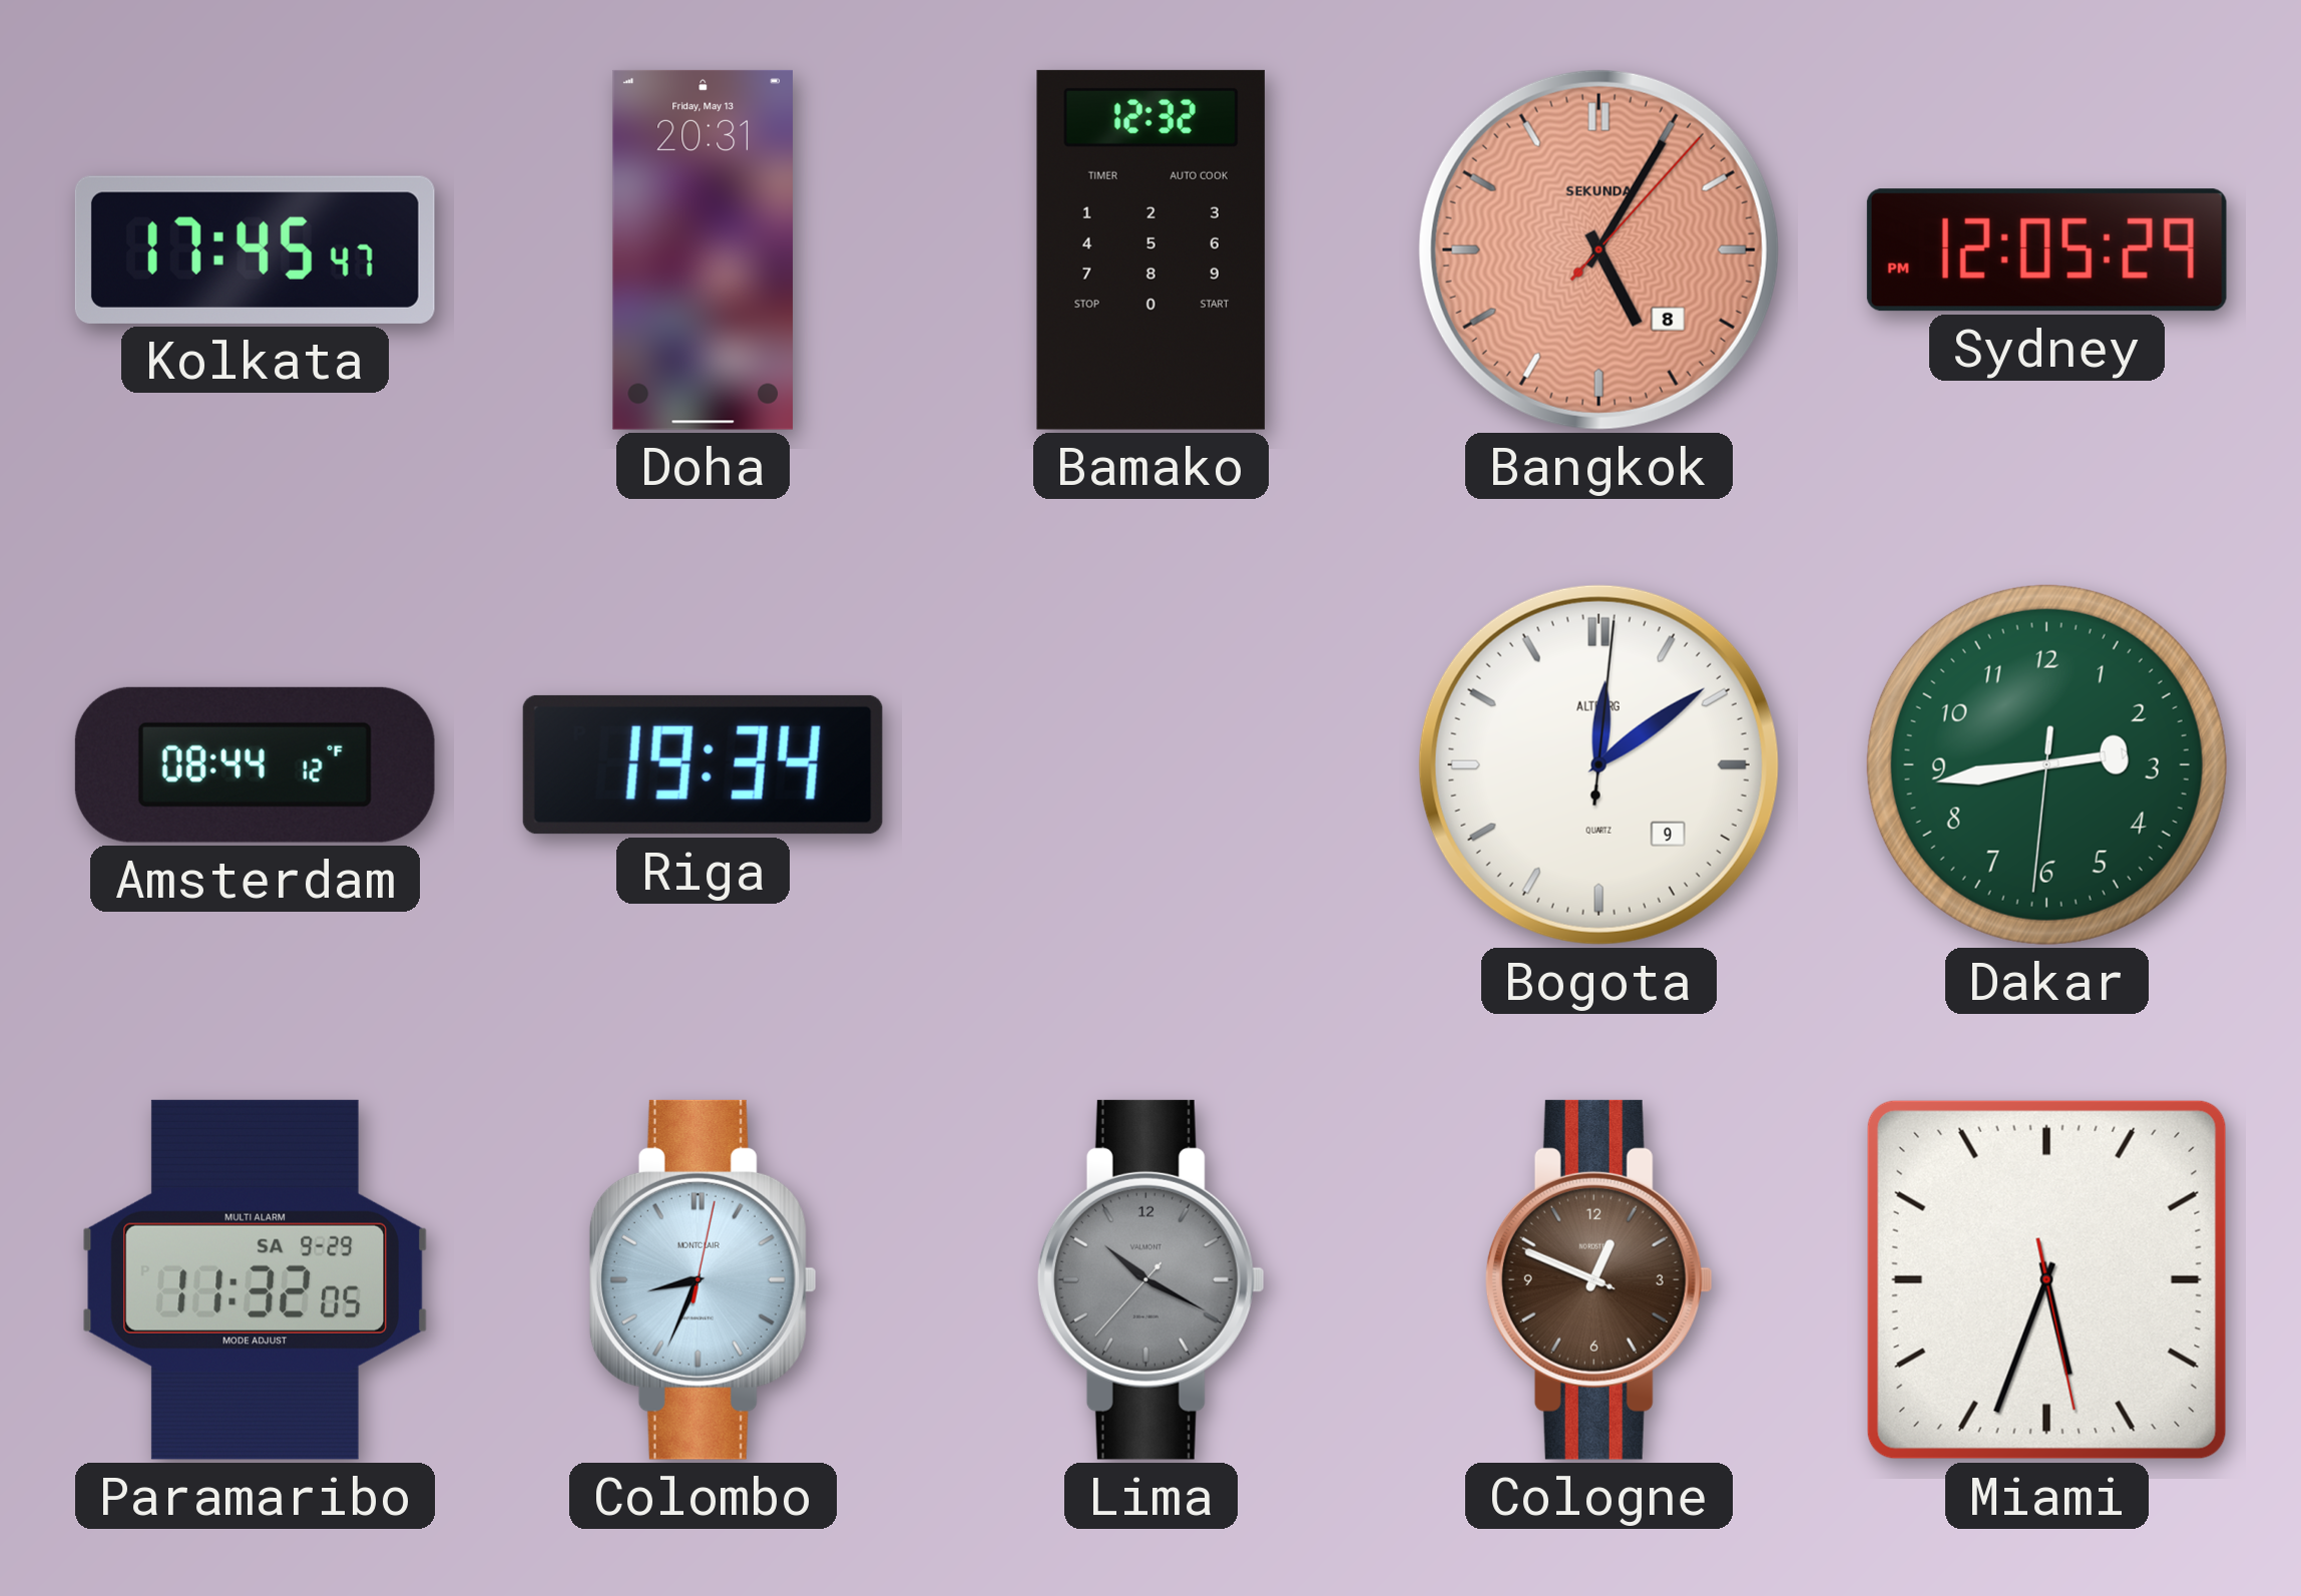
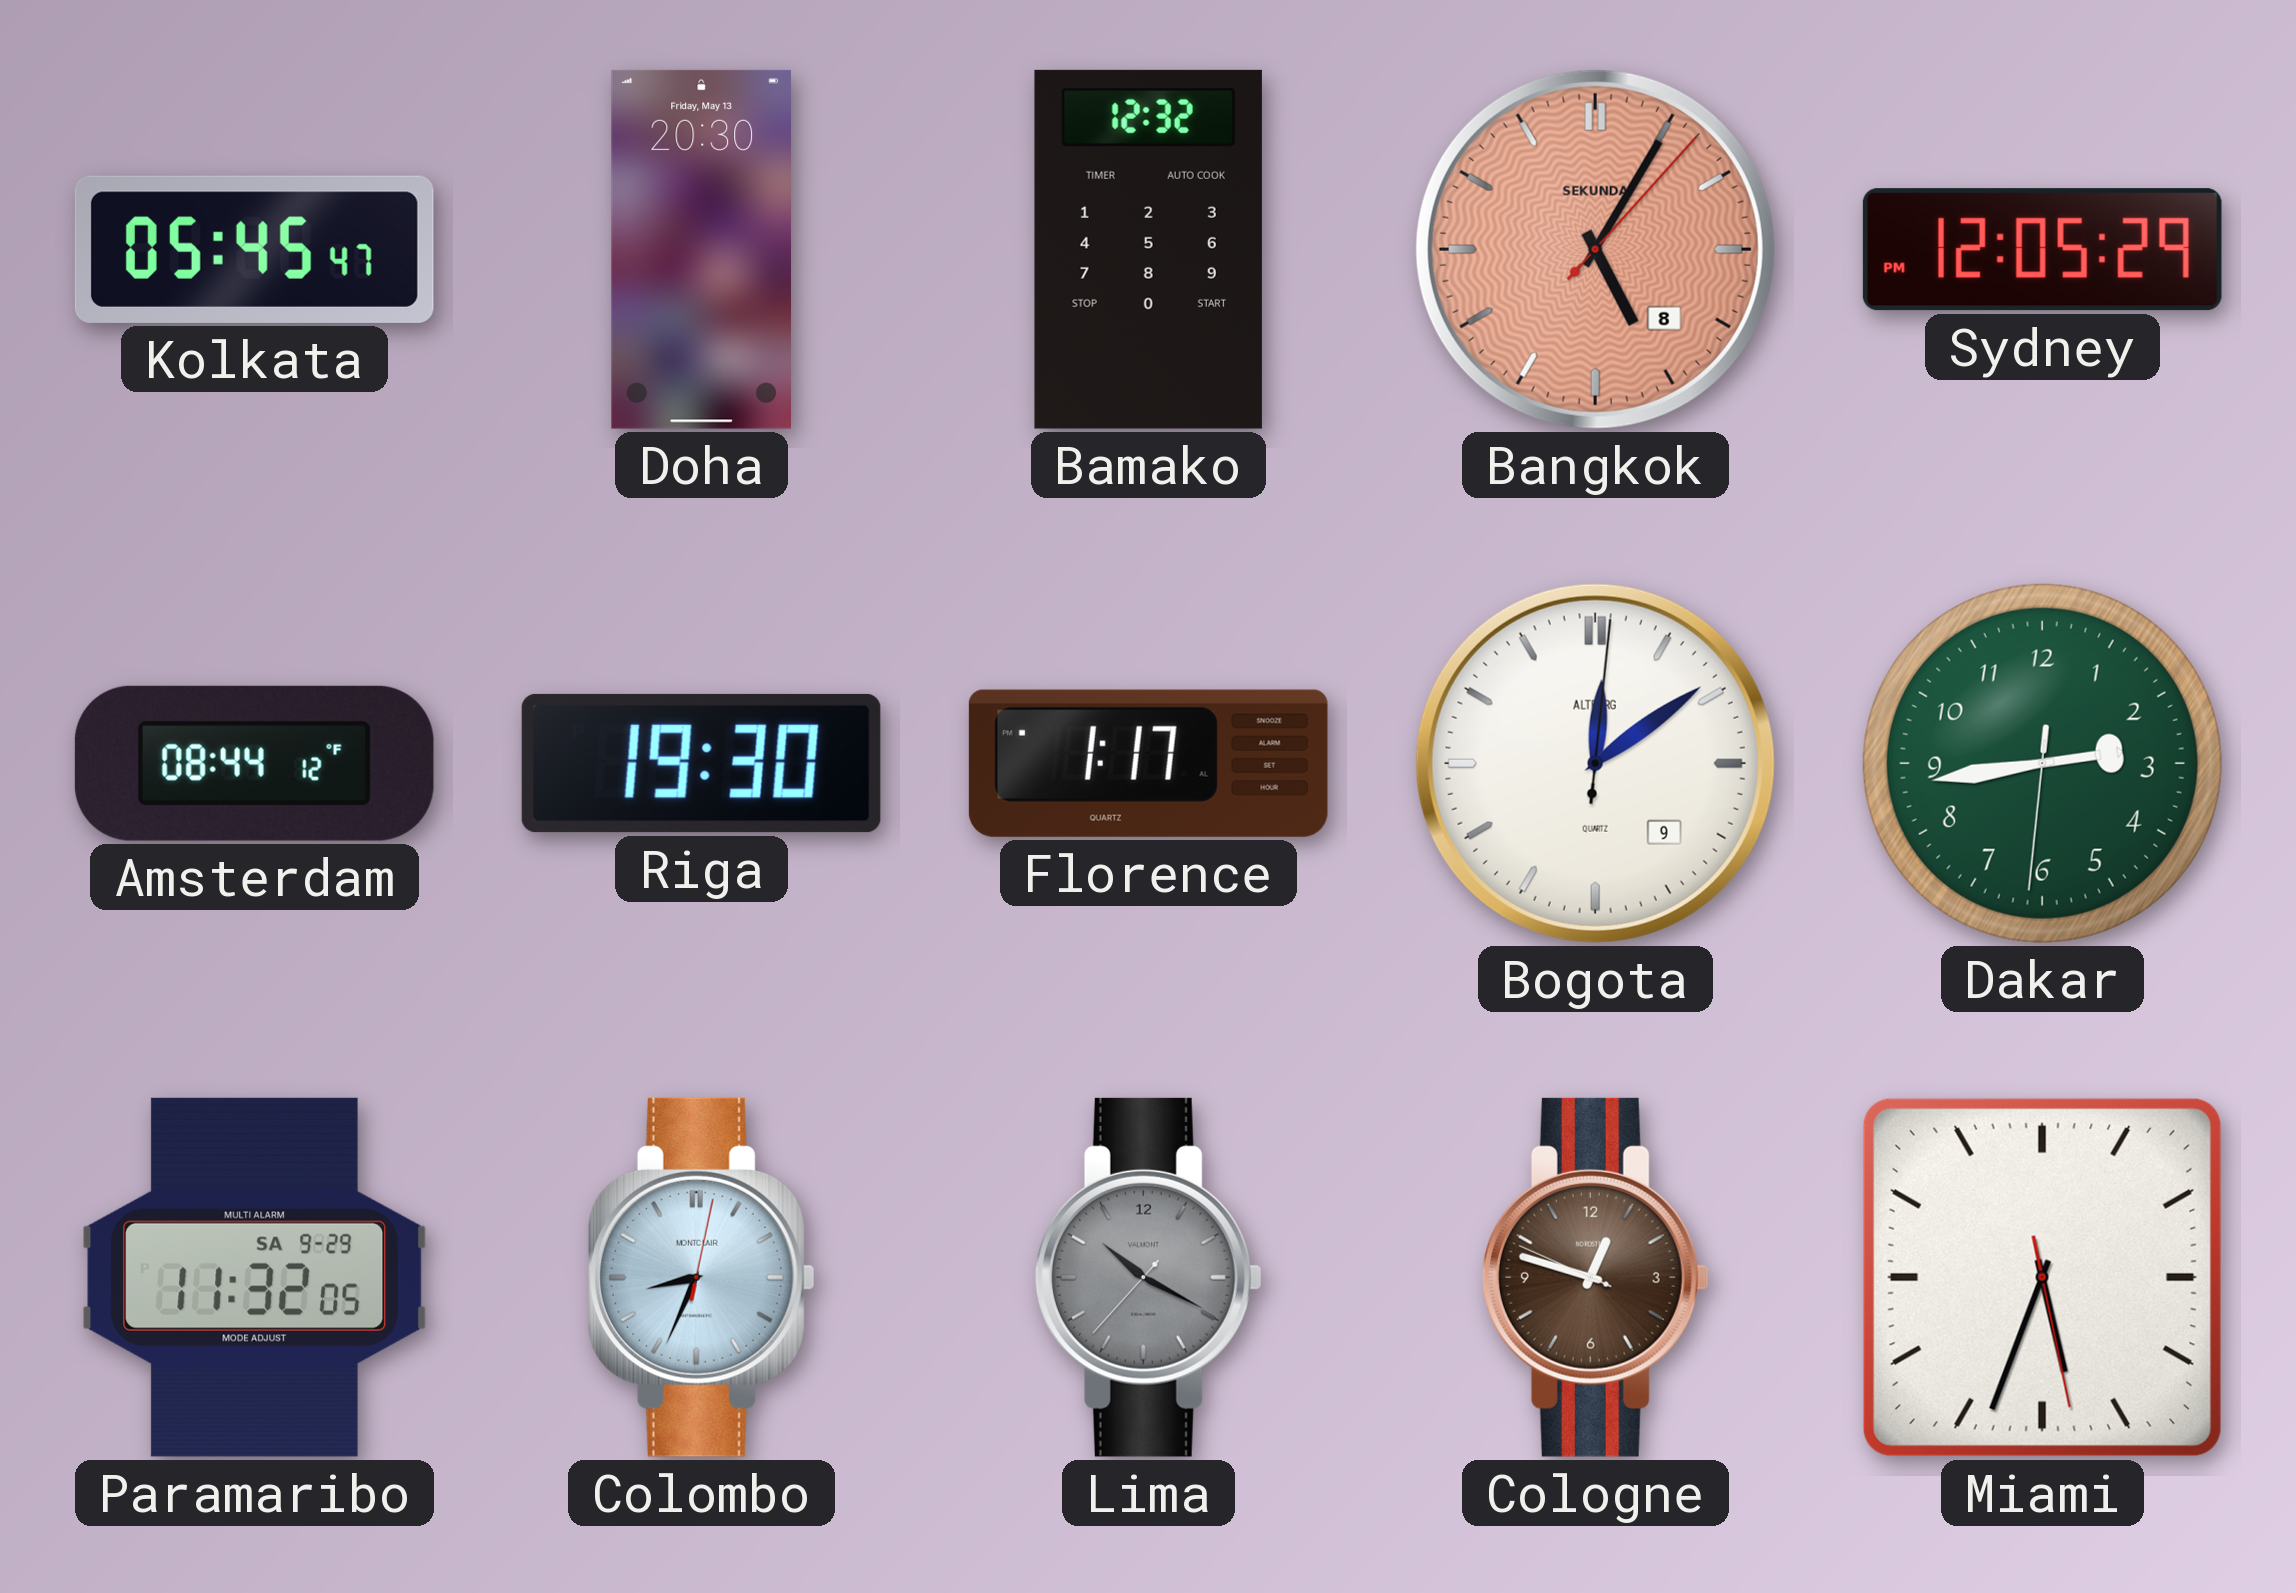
Kolkata: 17:45 -> 05:45
Doha: 20:31 -> 20:30
Riga: 19:34 -> 19:30
Florence: none -> 1:17
Cologne: 12:48 -> 12:47
